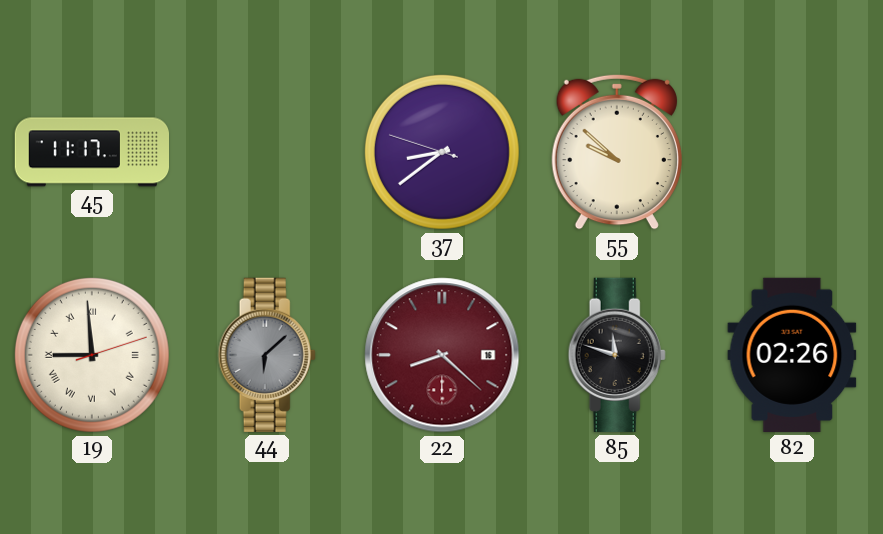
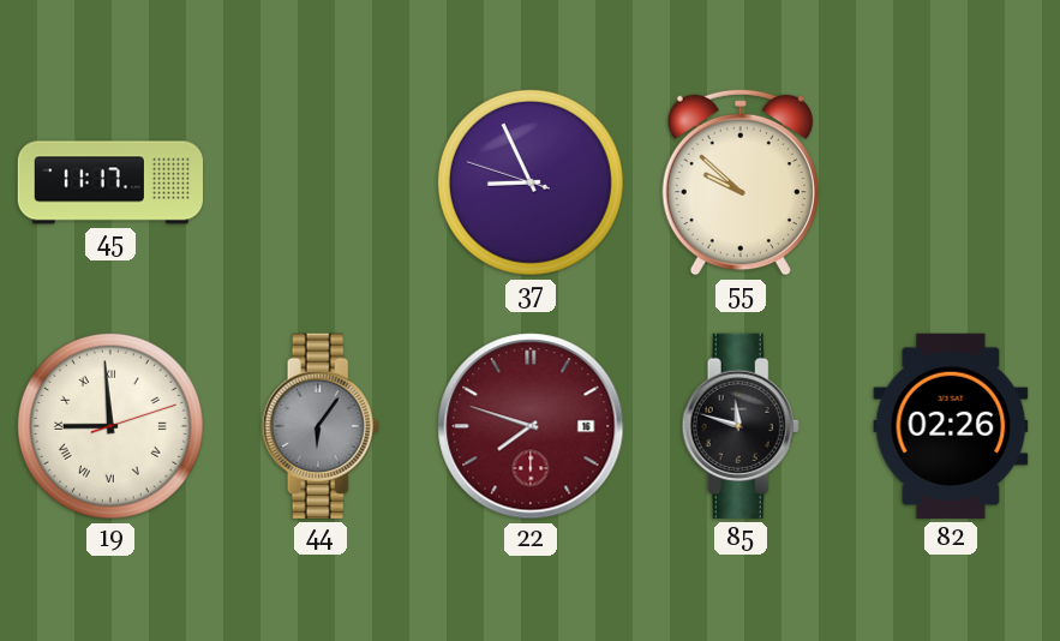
37: 8:38 -> 8:55
44: 6:08 -> 6:06
22: 8:22 -> 7:48
